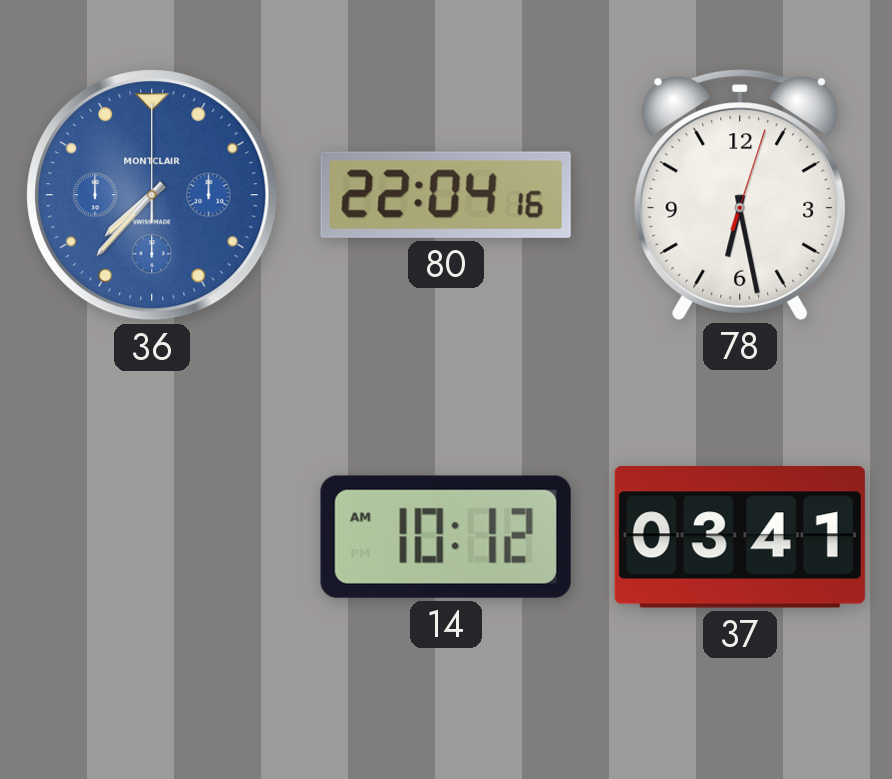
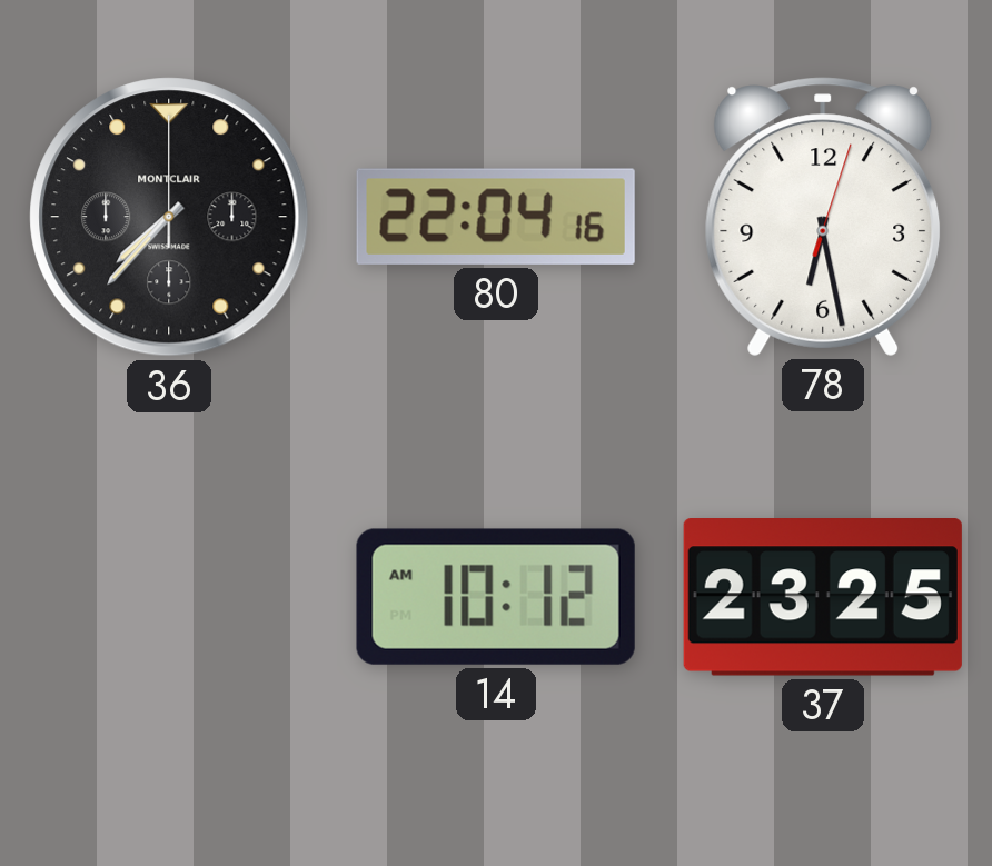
36 dial: blue -> black
37: 03:41 -> 23:25
